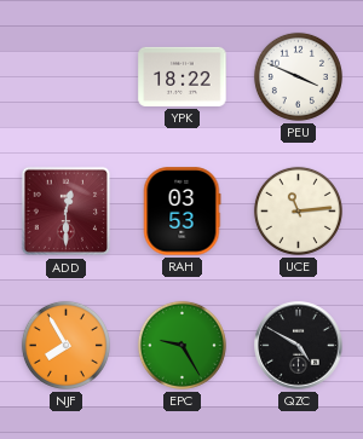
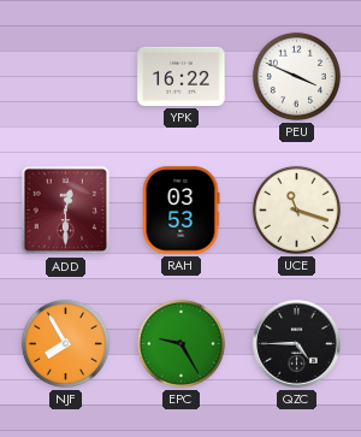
YPK: 18:22 -> 16:22
UCE: 11:14 -> 11:18
QZC: 4:50 -> 4:45
